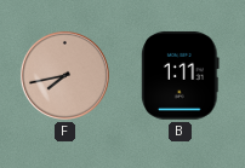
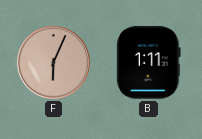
F: 7:43 -> 6:04
